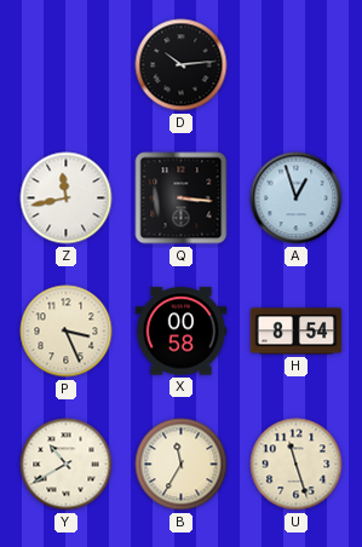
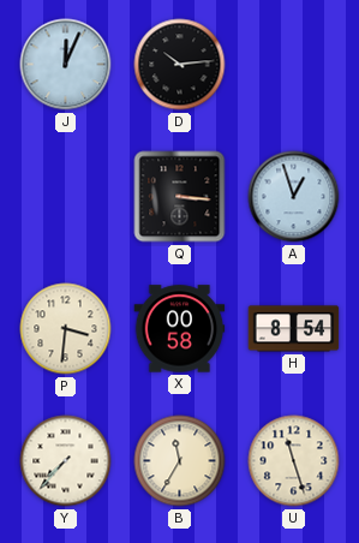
J: none -> 12:04
Z: 11:43 -> none
P: 3:26 -> 3:31
Y: 10:40 -> 7:37
